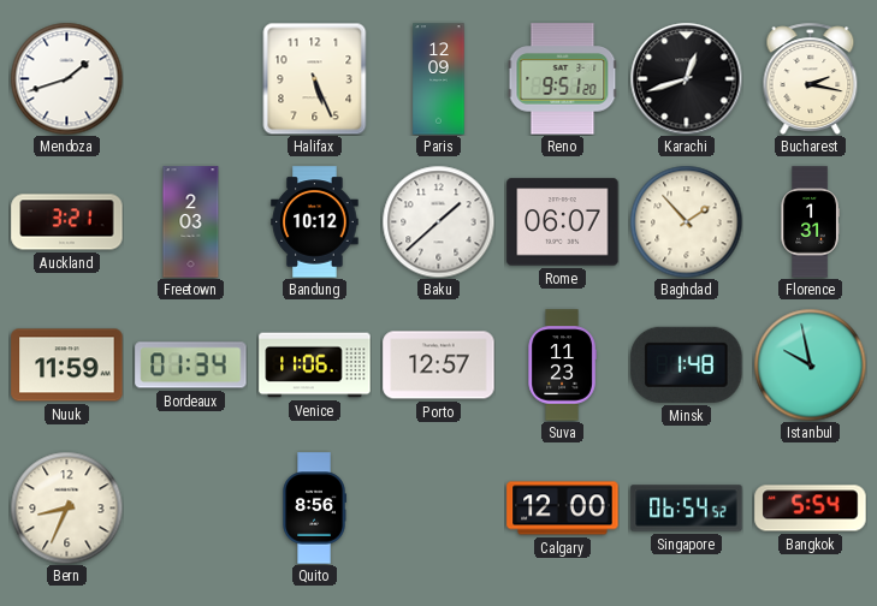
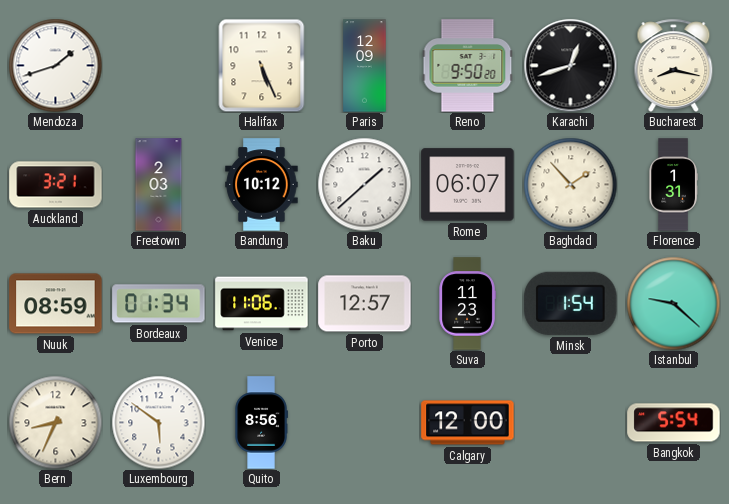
Reno: 9:51 -> 9:50
Bucharest: 2:17 -> 8:17
Nuuk: 11:59 -> 08:59
Minsk: 1:48 -> 1:54
Istanbul: 9:58 -> 9:22
Luxembourg: none -> 5:51
Singapore: 06:54 -> none
